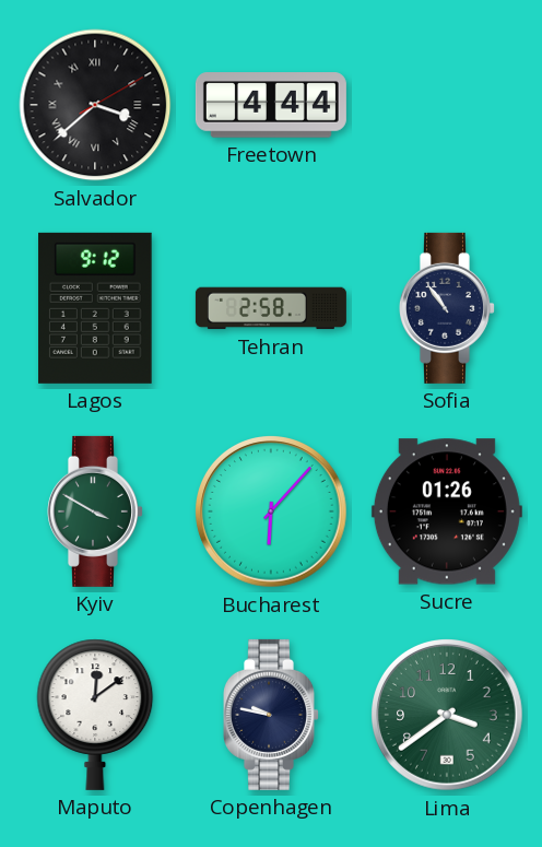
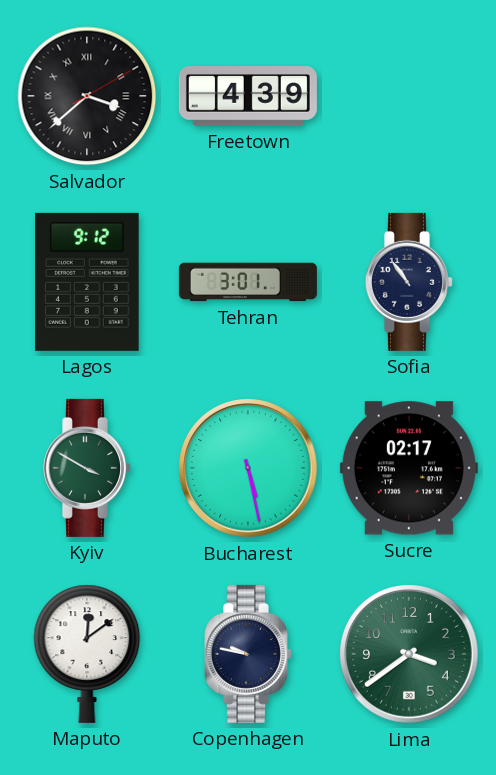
Freetown: 4:44 -> 4:39
Tehran: 2:58 -> 3:01
Bucharest: 6:07 -> 5:28
Sucre: 01:26 -> 02:17
